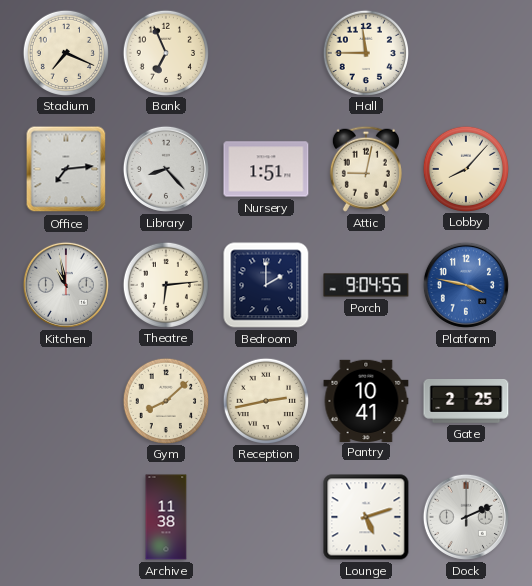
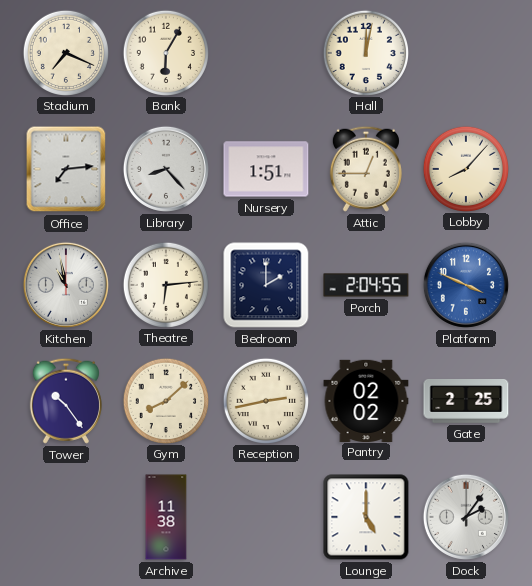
Bank: 6:56 -> 6:05
Hall: 11:45 -> 12:02
Attic: 9:02 -> 12:45
Porch: 9:04 -> 2:04
Platform: 3:47 -> 3:49
Tower: none -> 10:24
Pantry: 10:41 -> 02:02
Lounge: 5:12 -> 5:00
Dock: 2:11 -> 2:06
